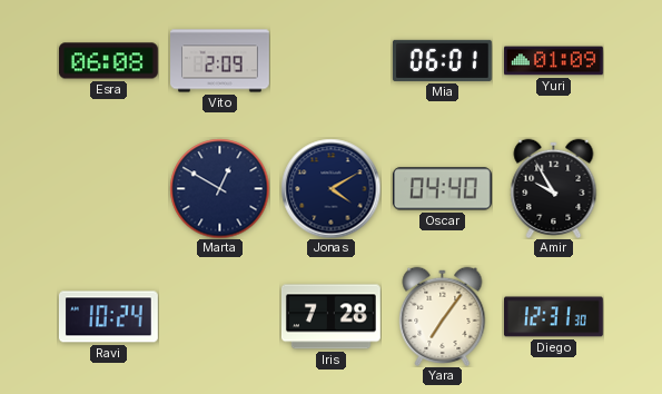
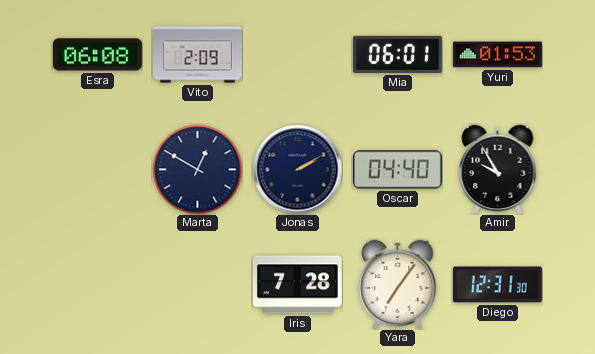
Yuri: 01:09 -> 01:53
Jonas: 4:10 -> 2:10
Ravi: 10:24 -> none
